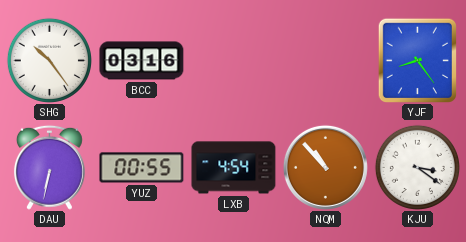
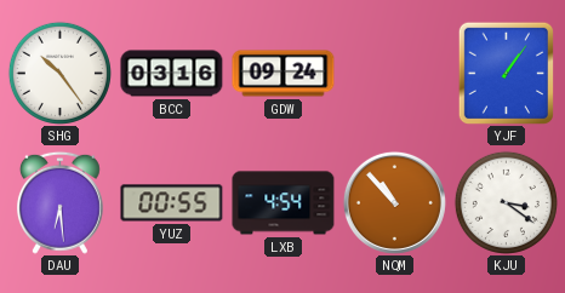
GDW: none -> 09:24
YJF: 8:24 -> 1:06
DAU: 6:32 -> 6:29
